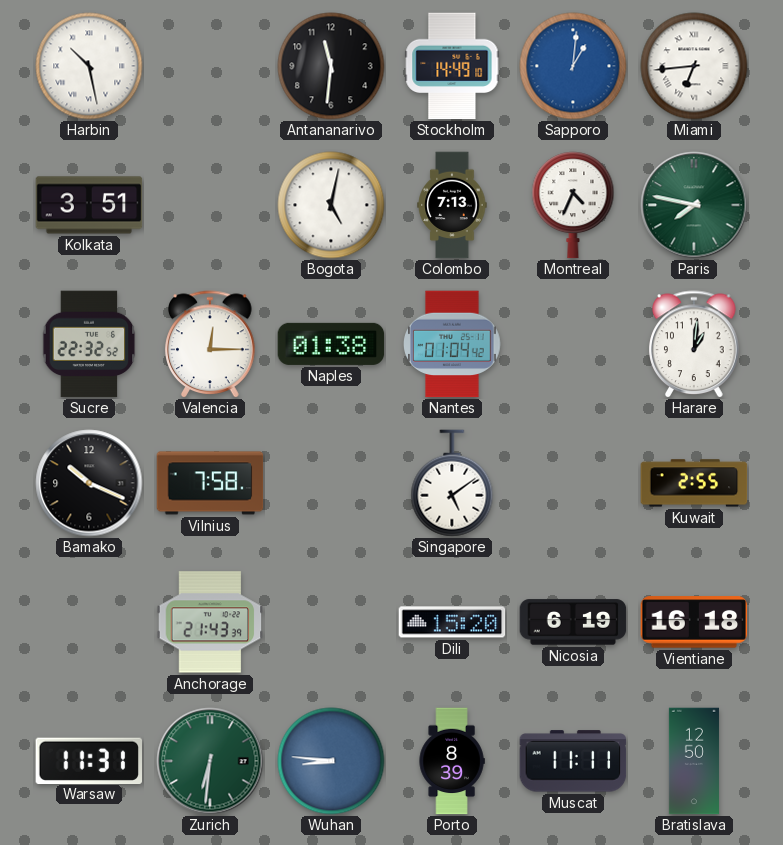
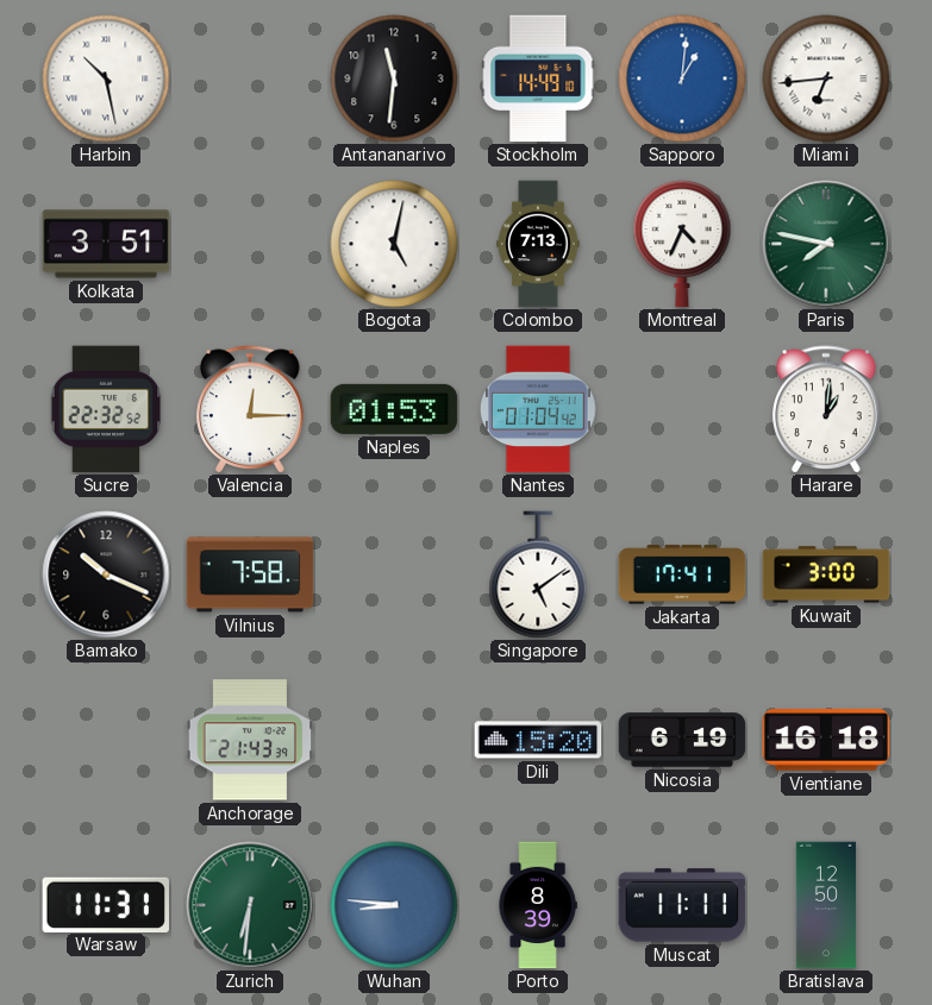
Naples: 01:38 -> 01:53
Jakarta: none -> 17:41
Kuwait: 2:55 -> 3:00
